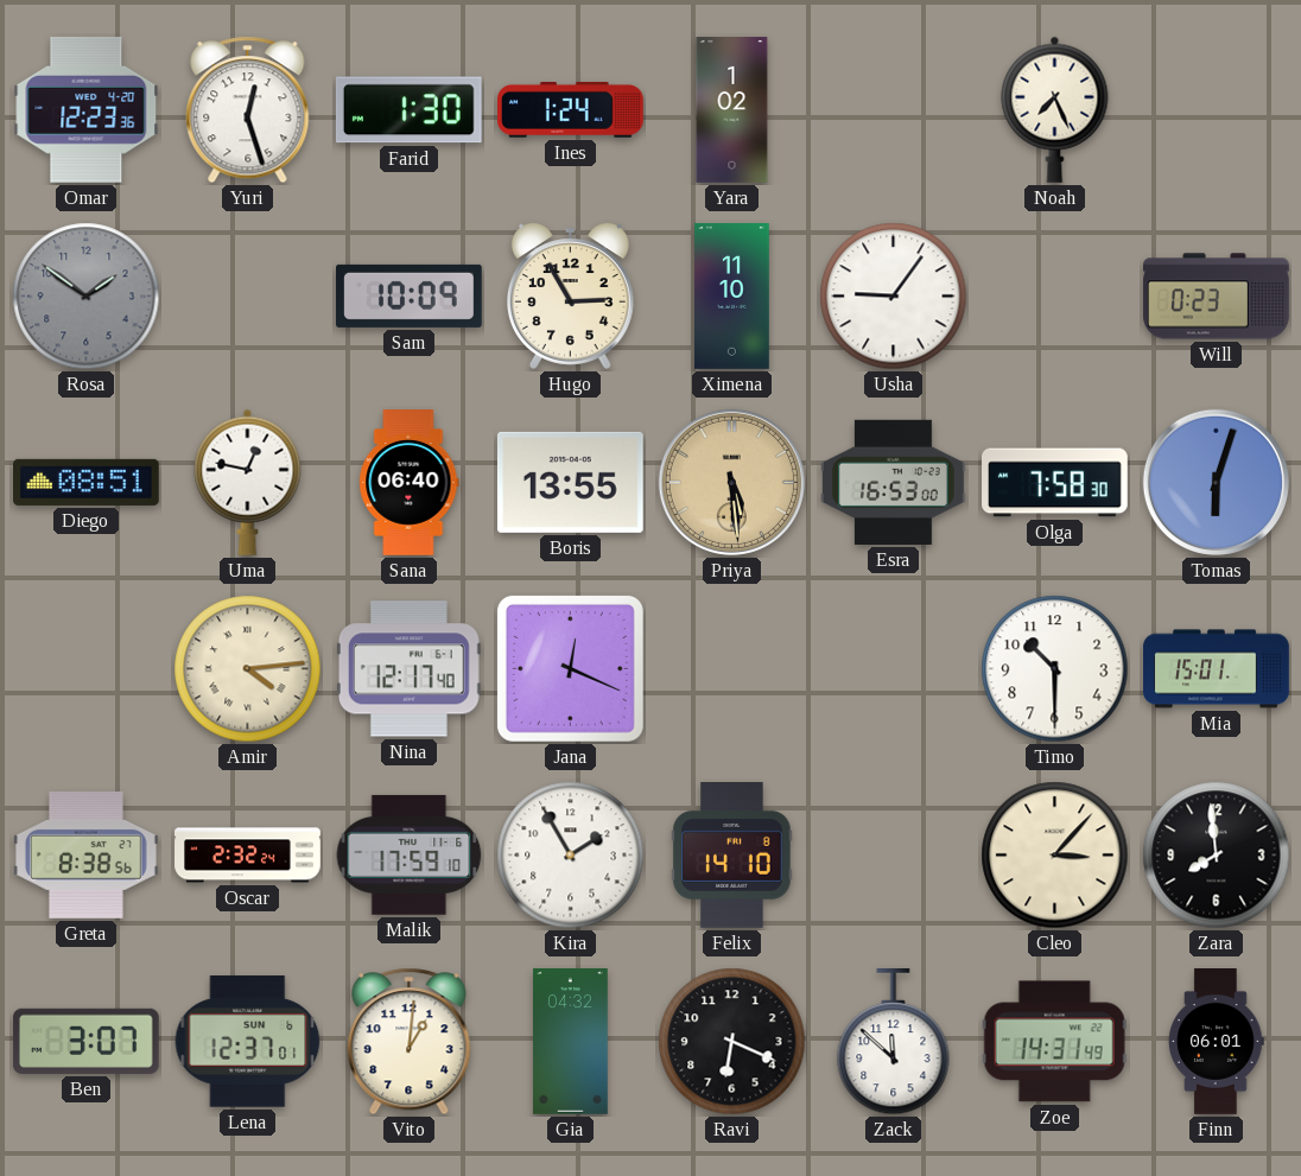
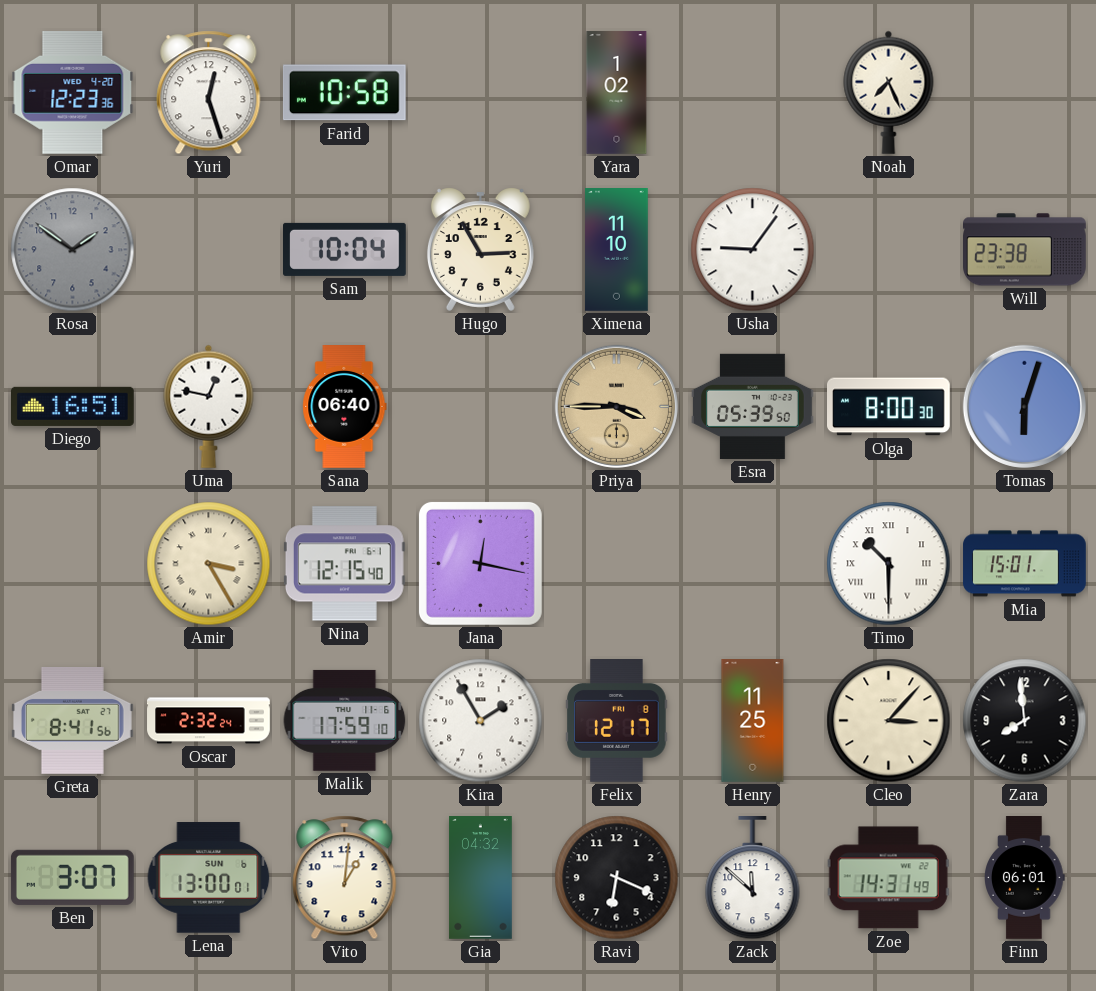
Farid: 1:30 -> 10:58
Ines: 1:24 -> none
Sam: 10:09 -> 10:04
Will: 0:23 -> 23:38
Diego: 08:51 -> 16:51
Boris: 13:55 -> none
Priya: 5:29 -> 3:45
Esra: 16:53 -> 05:39
Olga: 7:58 -> 8:00
Amir: 4:14 -> 3:25
Nina: 12:17 -> 12:15
Jana: 12:19 -> 12:17
Timo numerals: Arabic -> Roman
Greta: 8:38 -> 8:41
Felix: 14:10 -> 12:17
Henry: none -> 11:25
Lena: 12:37 -> 13:00
